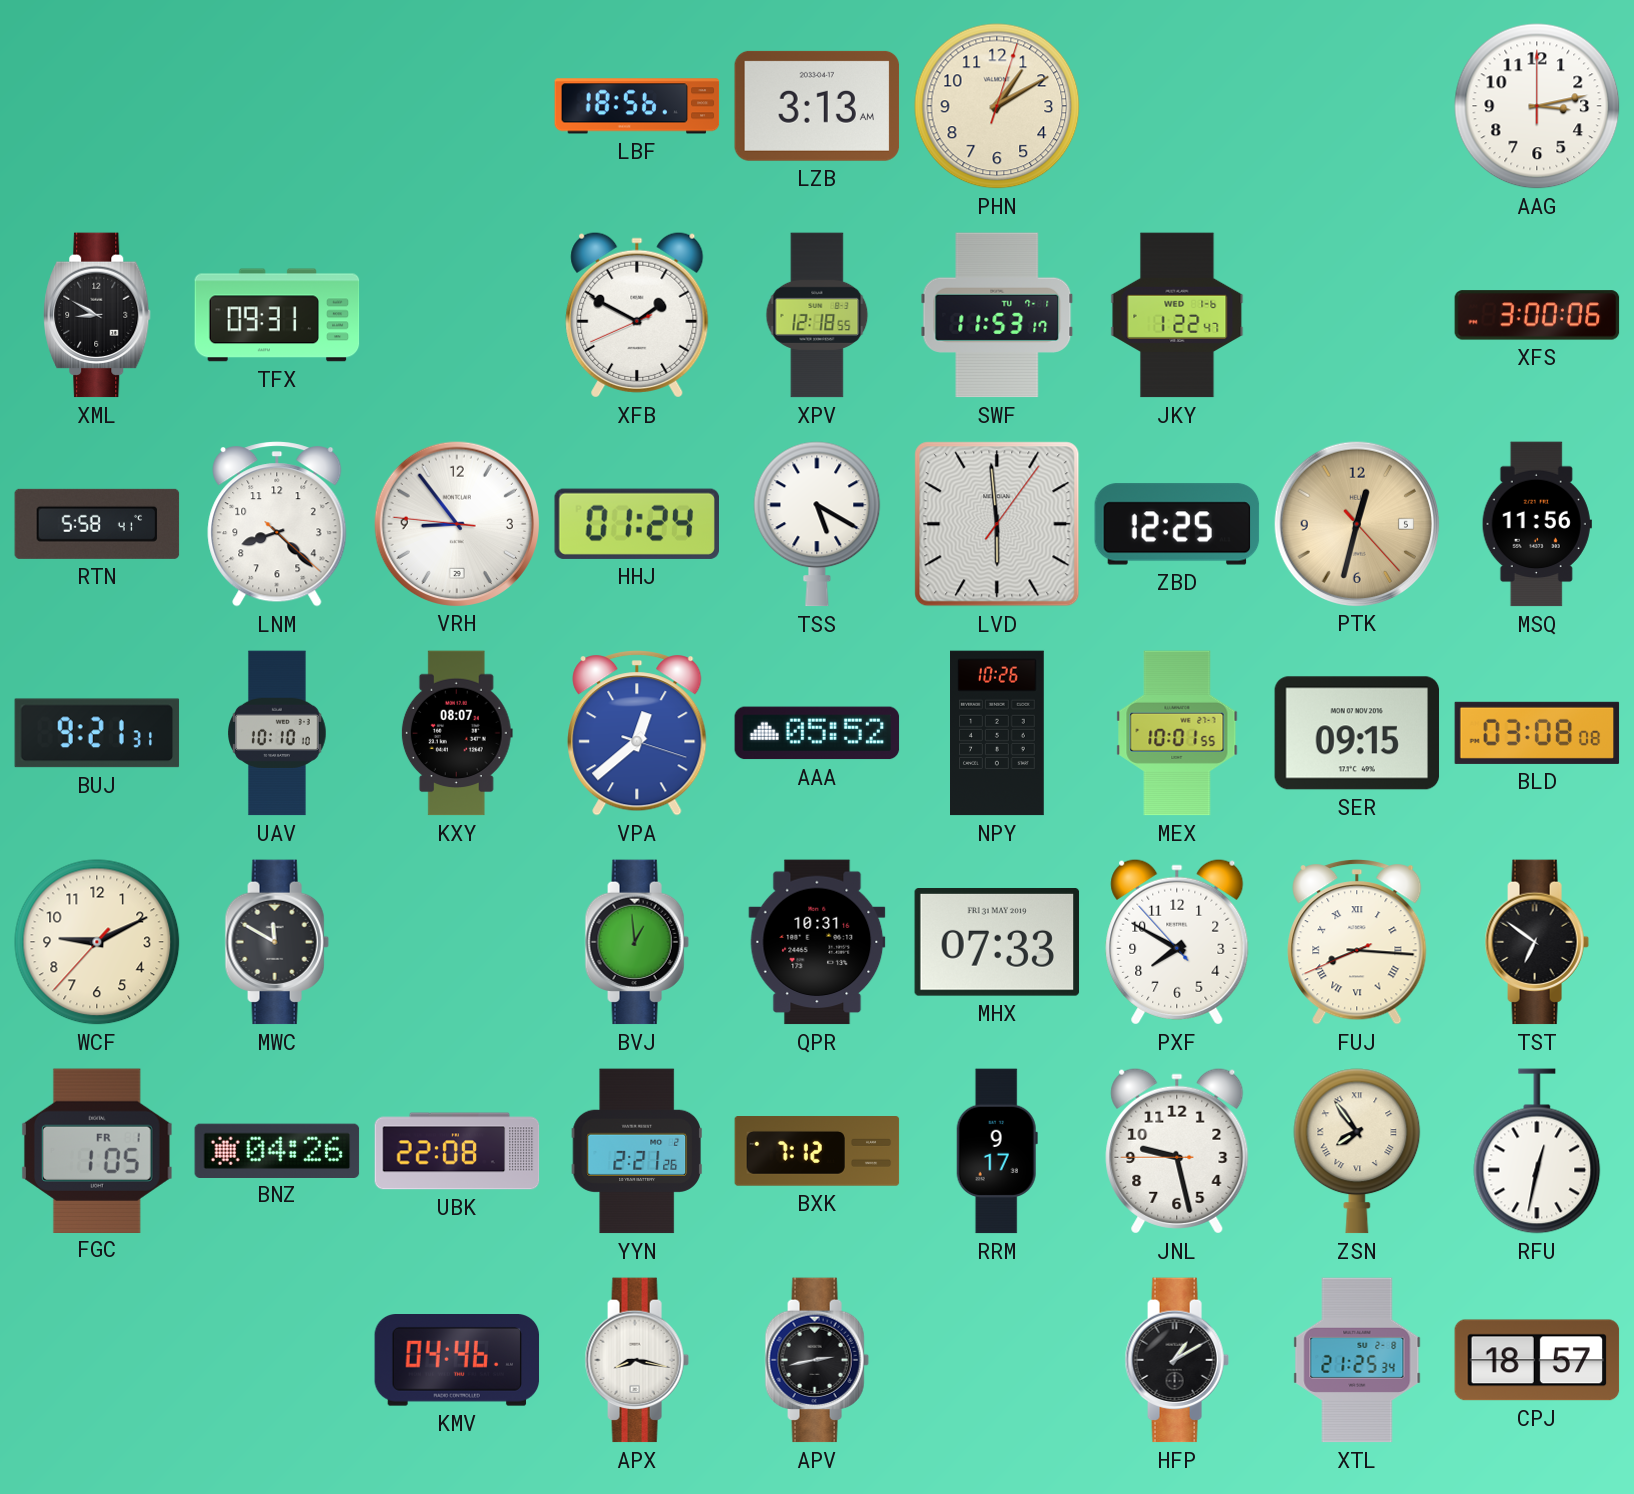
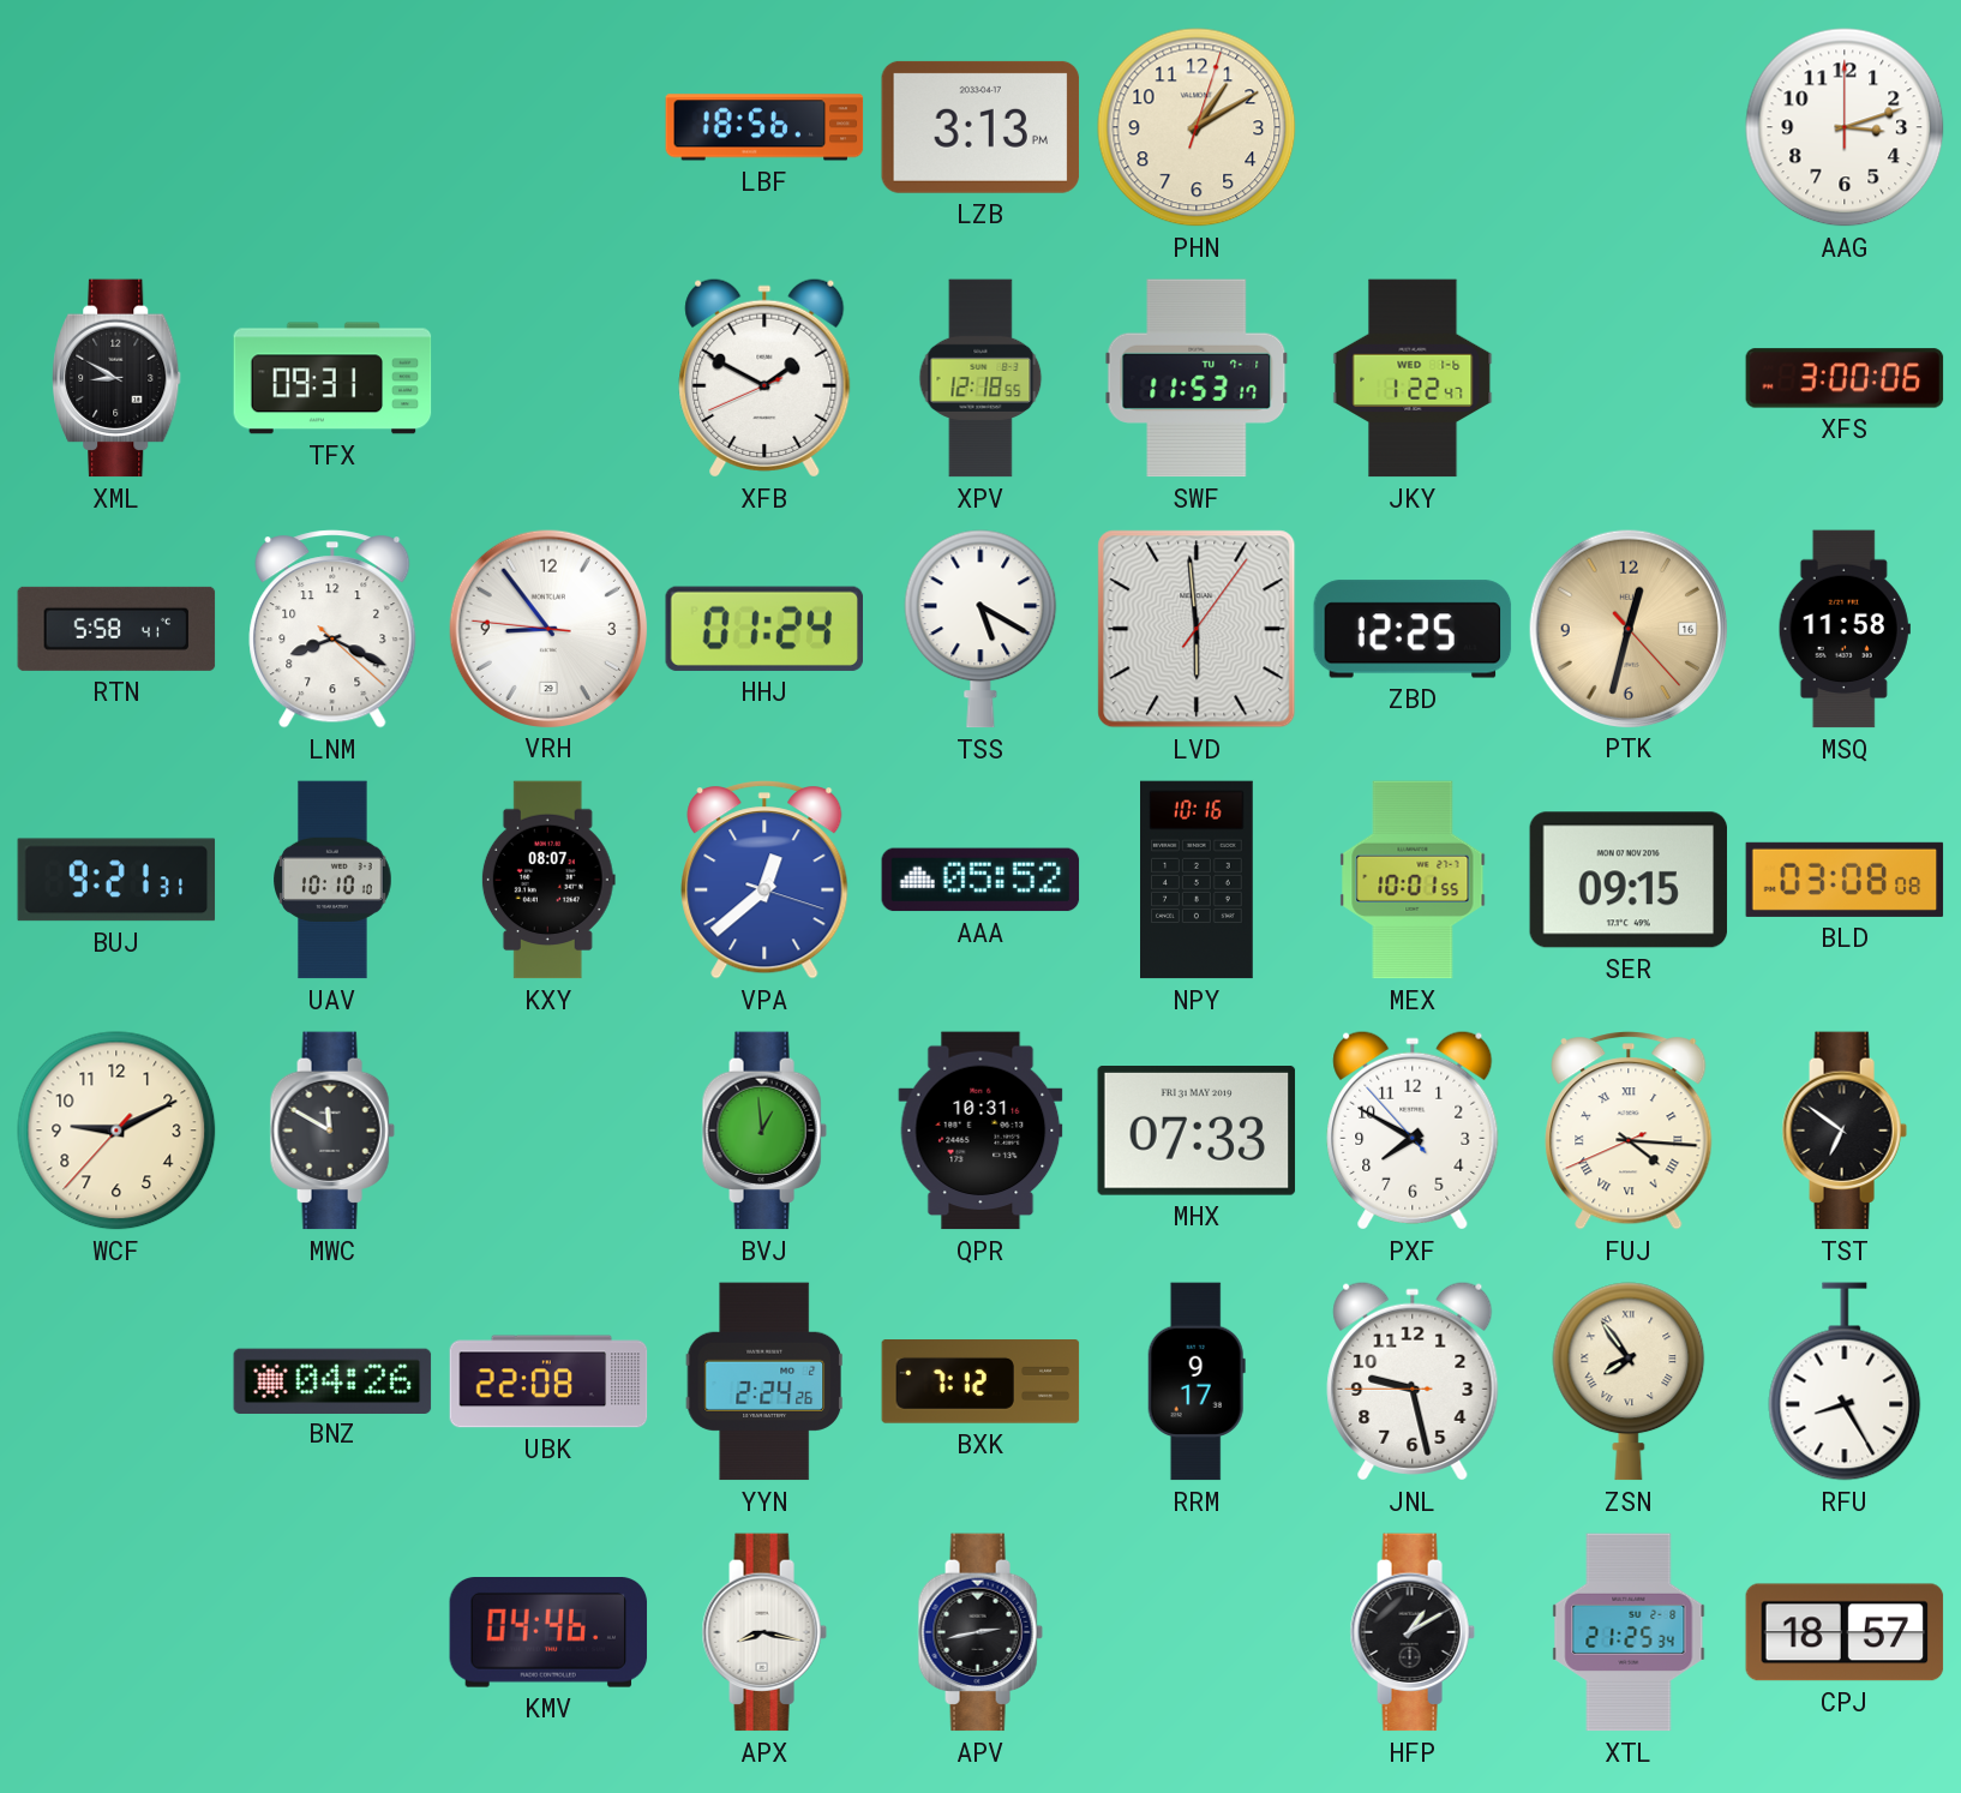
LZB: 3:13 AM -> 3:13 PM
AAG: 3:13 -> 3:12
LNM: 8:22 -> 8:19
PTK date: 5 -> 16
MSQ: 11:56 -> 11:58
NPY: 10:26 -> 10:16
FUJ: 8:15 -> 4:15
FGC: 1:05 -> none
YYN: 2:21 -> 2:24
RFU: 12:32 -> 8:25
